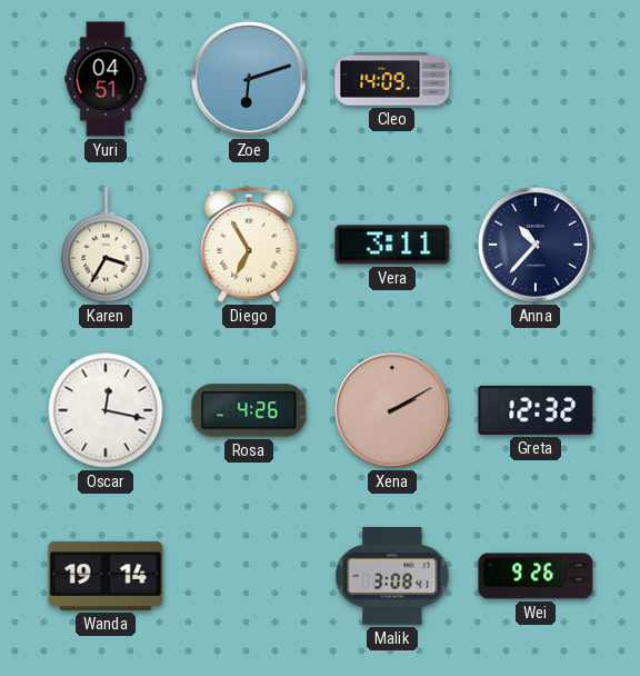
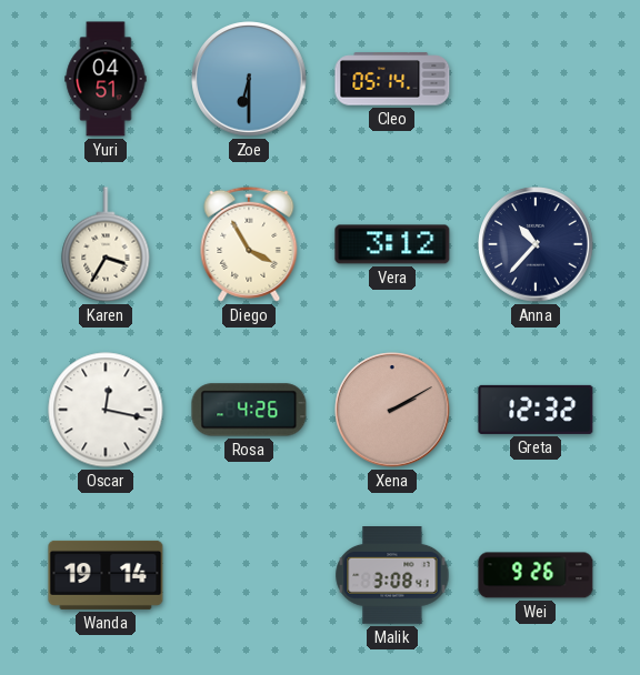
Zoe: 6:12 -> 6:30
Cleo: 14:09 -> 05:14
Diego: 6:55 -> 3:55
Vera: 3:11 -> 3:12
